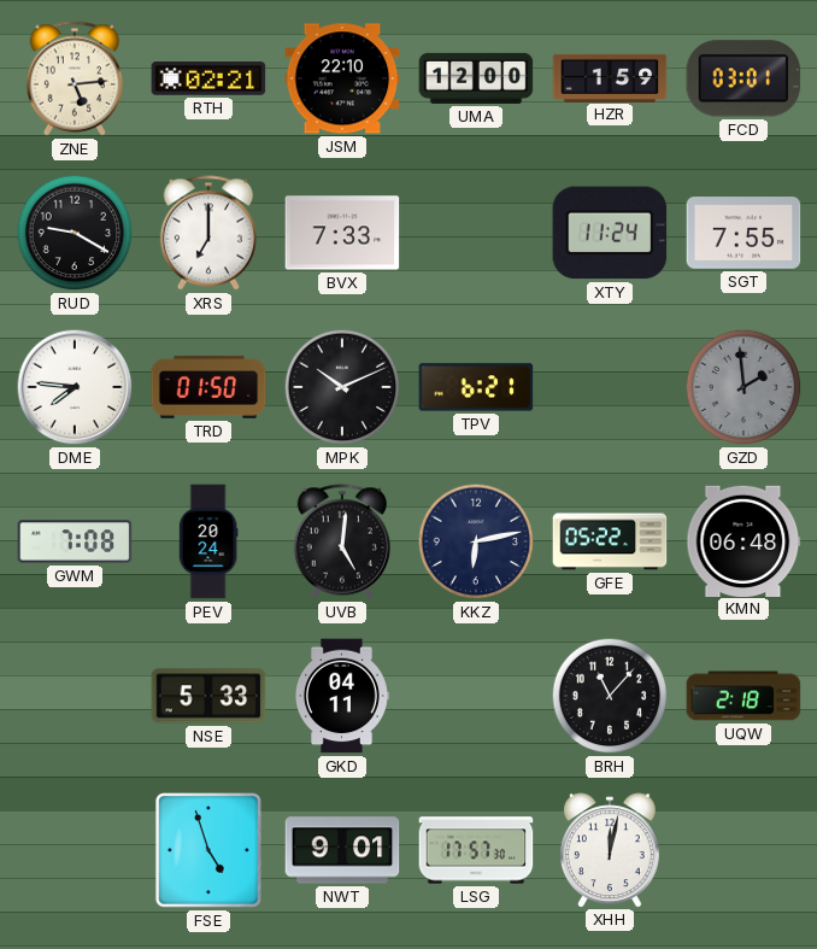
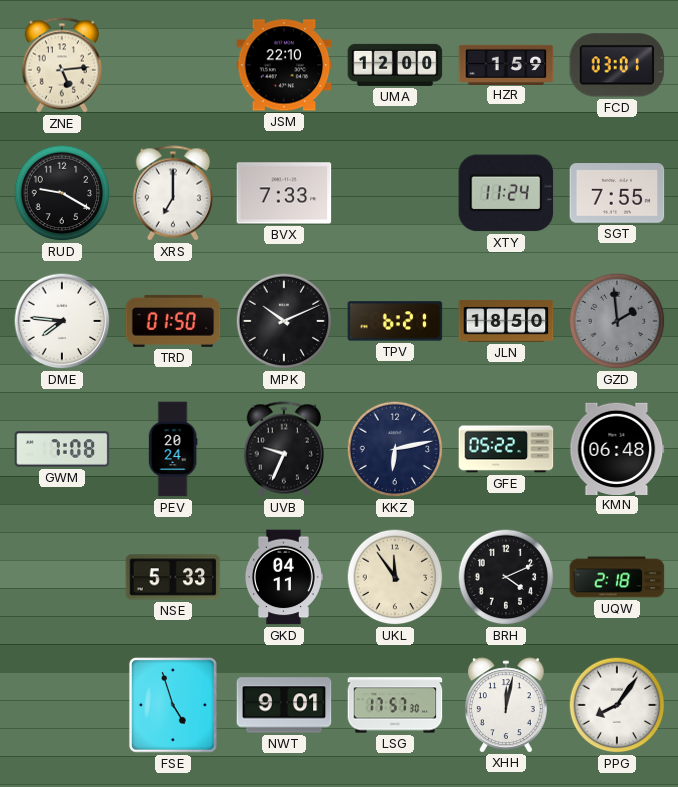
RTH: 02:21 -> none
JLN: none -> 18:50
UVB: 5:01 -> 9:34
UKL: none -> 11:54
BRH: 11:07 -> 4:11
PPG: none -> 8:06
